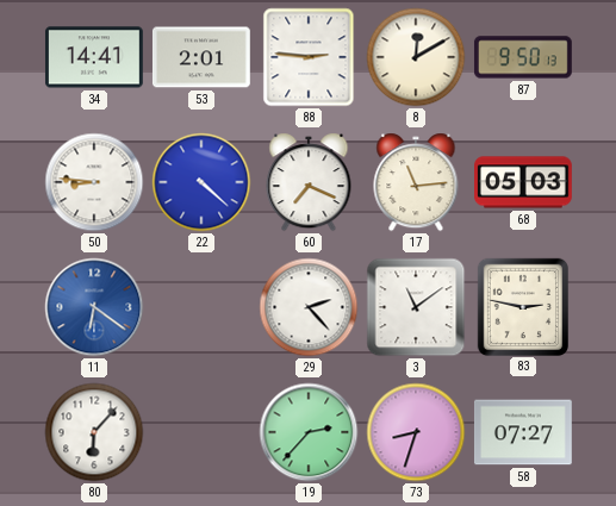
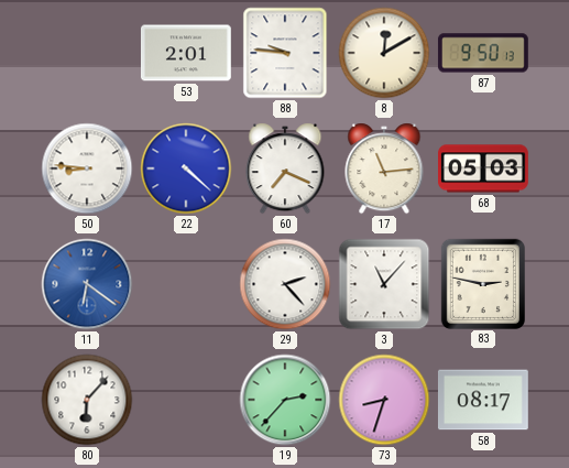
34: 14:41 -> none
88: 2:46 -> 9:46
3: 11:09 -> 11:07
58: 07:27 -> 08:17
